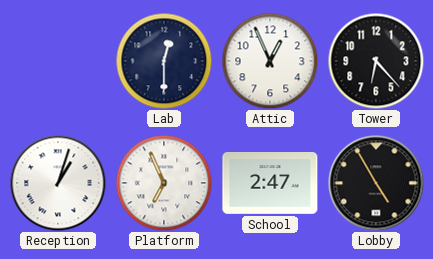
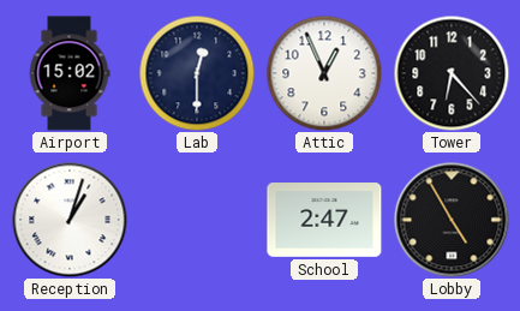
Airport: none -> 15:02
Platform: 6:56 -> none
